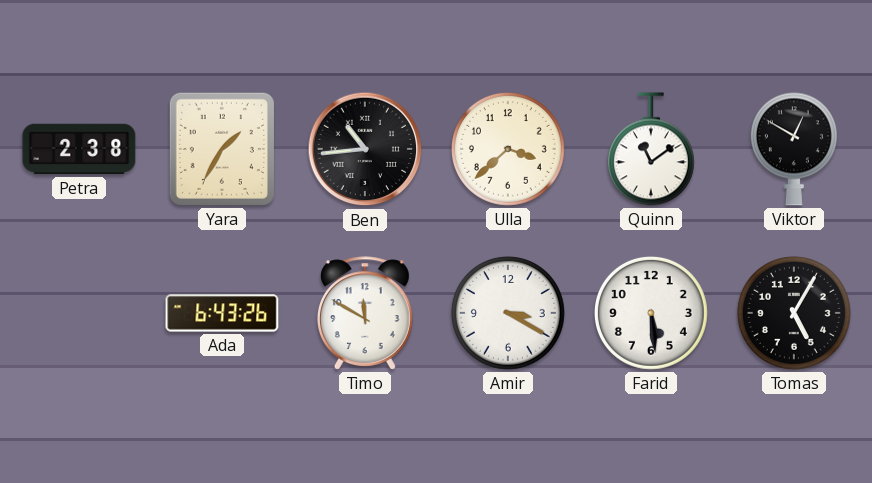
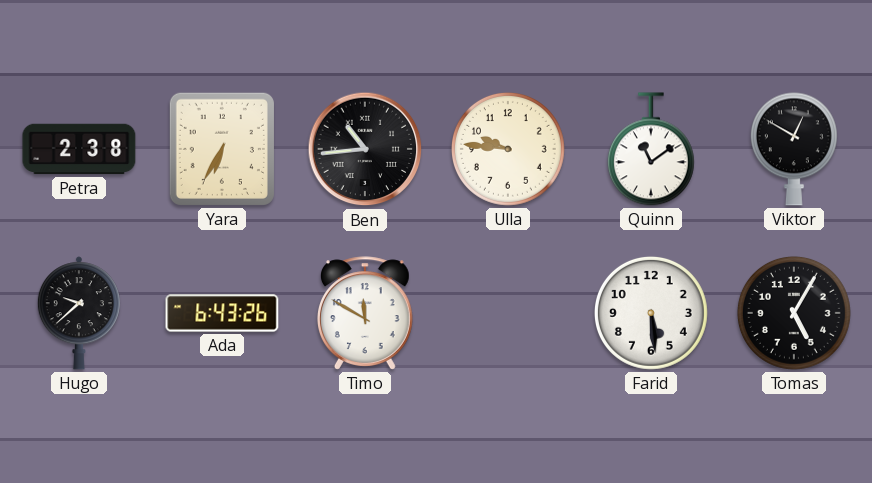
Yara: 1:35 -> 6:35
Ulla: 3:38 -> 9:46
Hugo: none -> 9:38
Amir: 3:20 -> none
